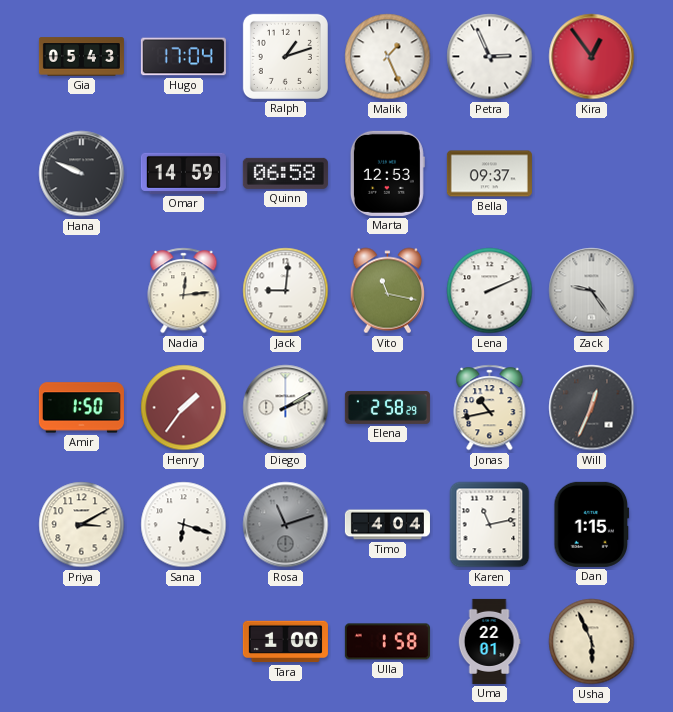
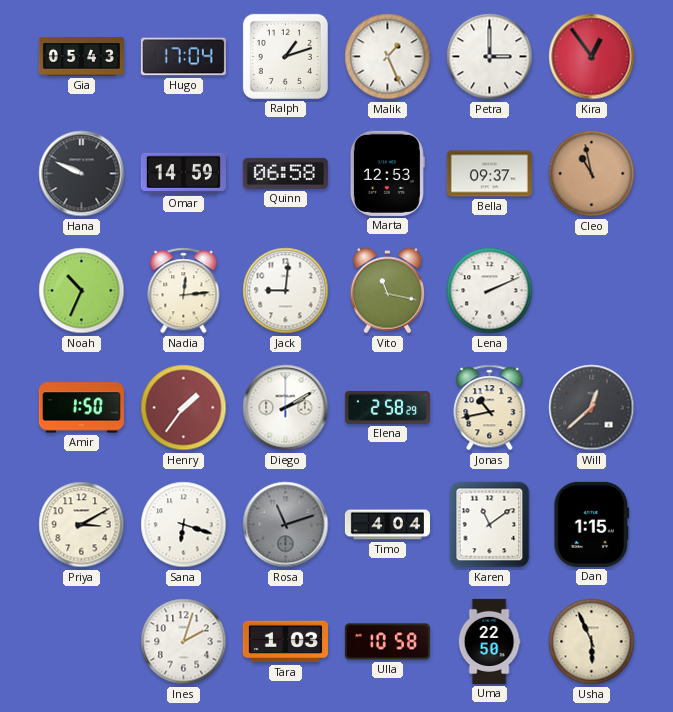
Petra: 2:56 -> 3:00
Cleo: none -> 10:58
Noah: none -> 10:34
Zack: 9:24 -> none
Will: 12:34 -> 12:38
Karen: 11:13 -> 11:09
Ines: none -> 2:03
Tara: 1:00 -> 1:03
Ulla: 1:58 -> 10:58
Uma: 22:01 -> 22:50
